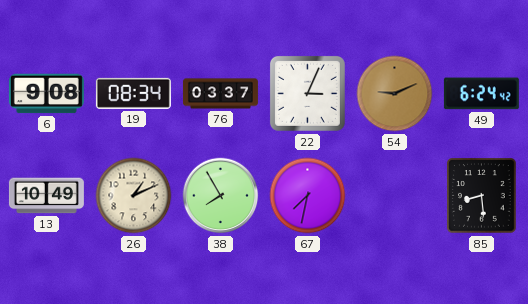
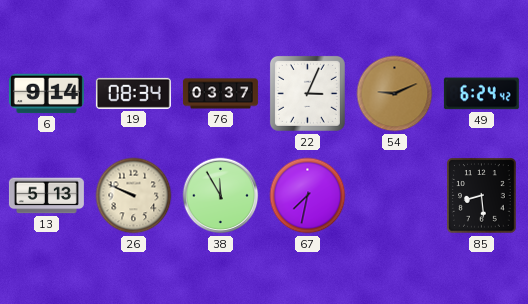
6: 9:08 -> 9:14
13: 10:49 -> 5:13
26: 1:11 -> 9:49
38: 7:55 -> 11:55
